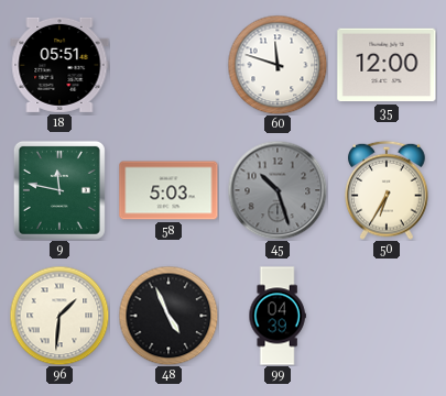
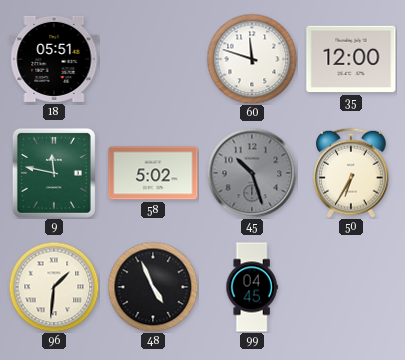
58: 5:03 -> 5:02
99: 04:39 -> 04:45
